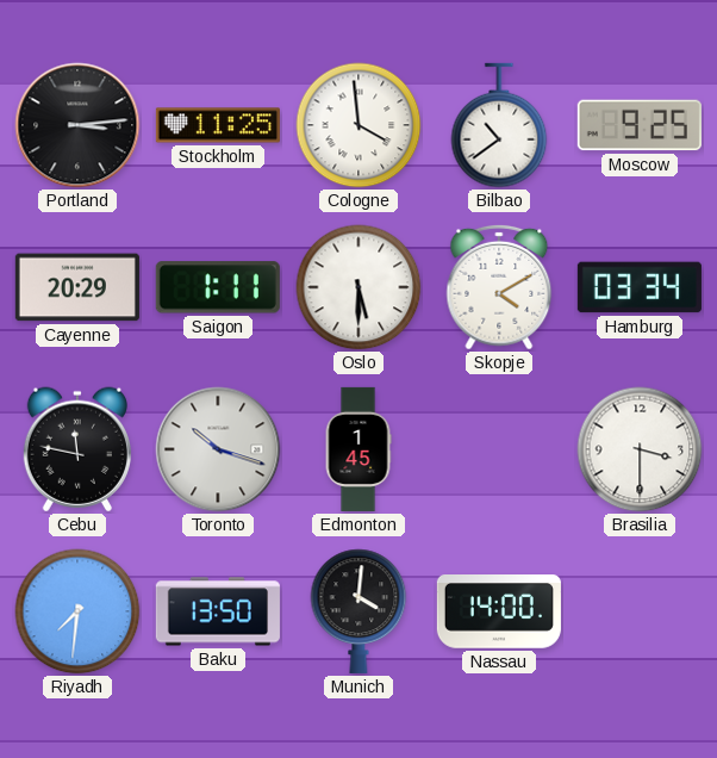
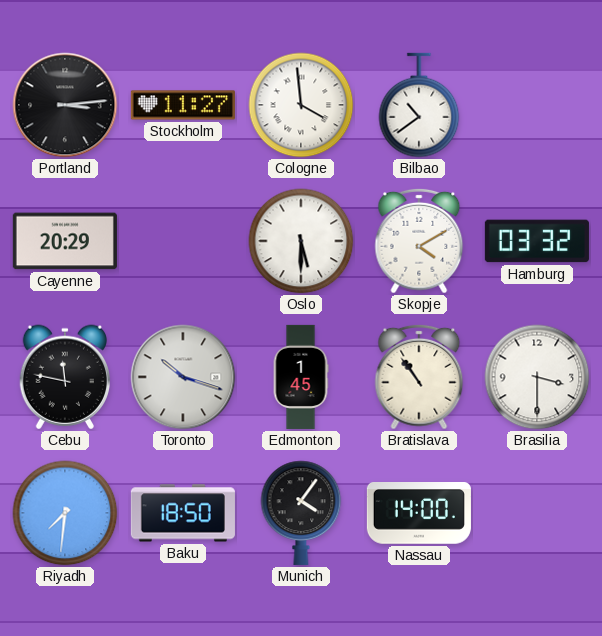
Stockholm: 11:25 -> 11:27
Moscow: 9:25 -> none
Saigon: 1:11 -> none
Hamburg: 03:34 -> 03:32
Bratislava: none -> 10:54
Baku: 13:50 -> 18:50
Munich: 4:01 -> 4:06
